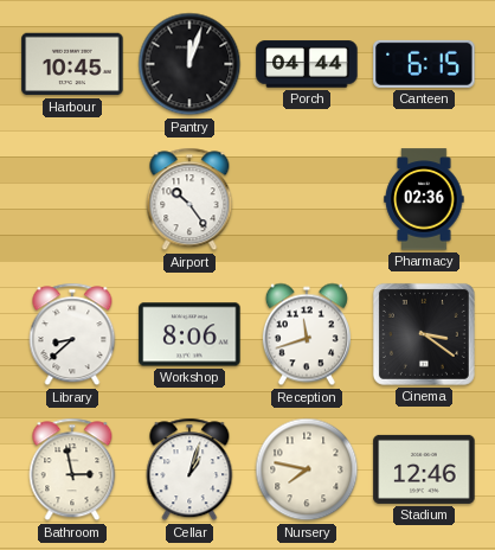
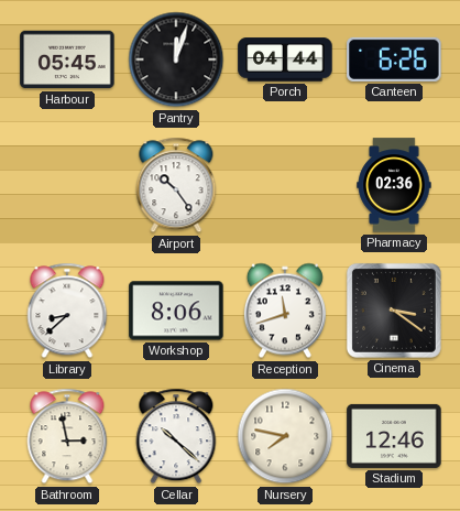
Harbour: 10:45 -> 05:45
Canteen: 6:15 -> 6:26
Cellar: 1:03 -> 10:22
